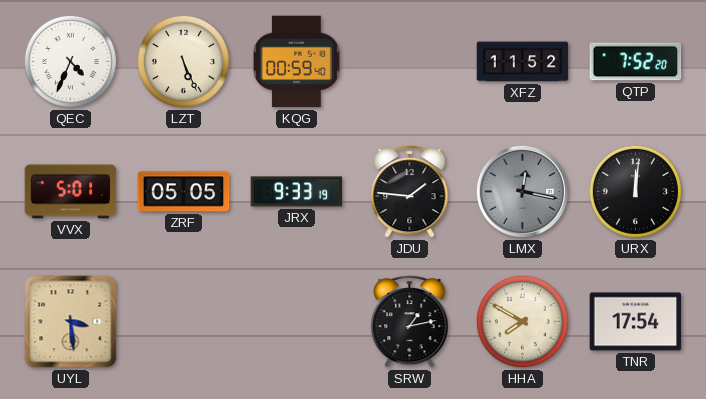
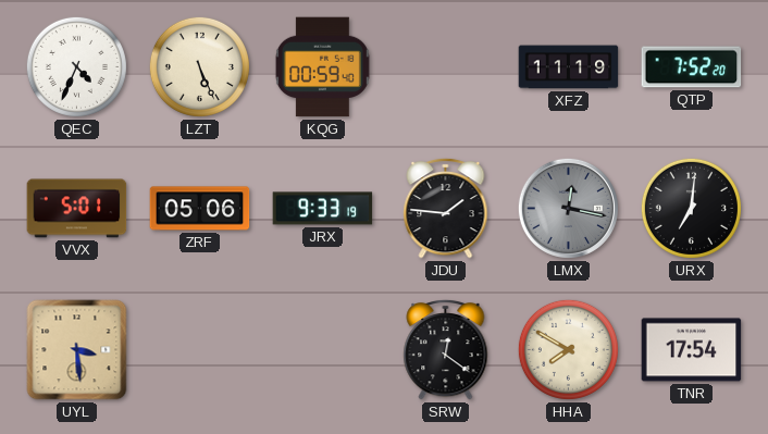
XFZ: 11:52 -> 11:19
ZRF: 05:05 -> 05:06
URX: 12:01 -> 7:01
SRW: 1:13 -> 12:21
